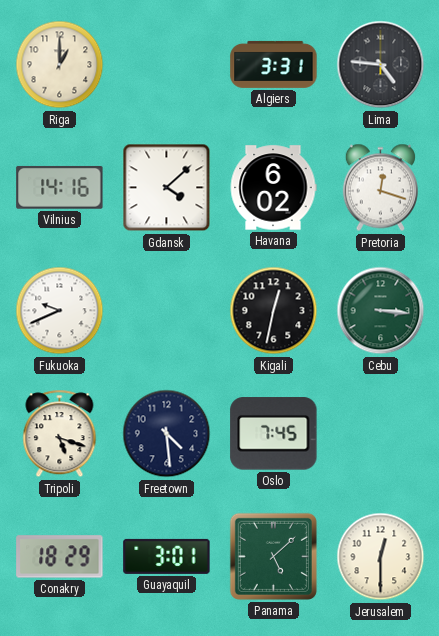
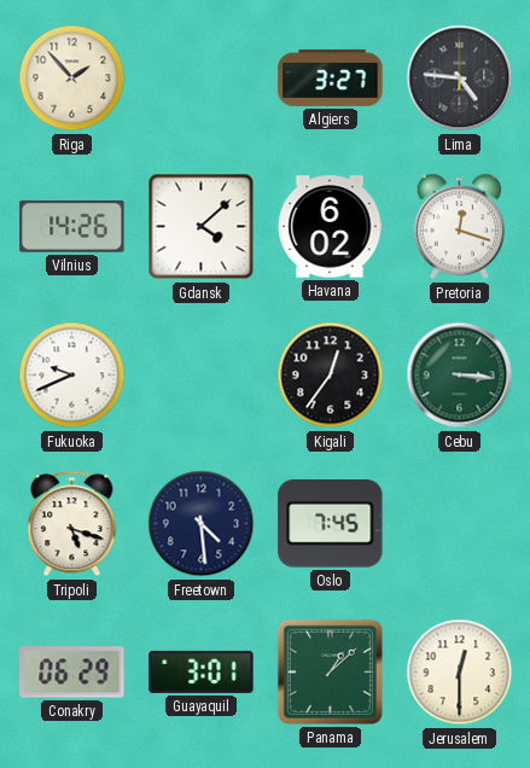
Riga: 1:00 -> 1:53
Algiers: 3:31 -> 3:27
Vilnius: 14:16 -> 14:26
Kigali: 12:32 -> 12:36
Conakry: 18:29 -> 06:29
Panama: 5:08 -> 1:08
